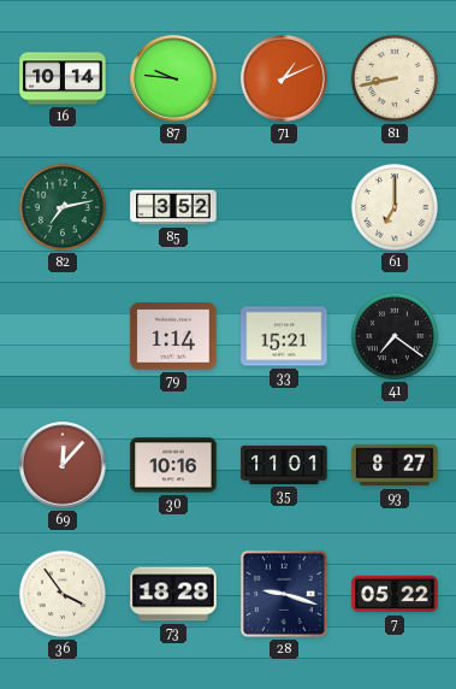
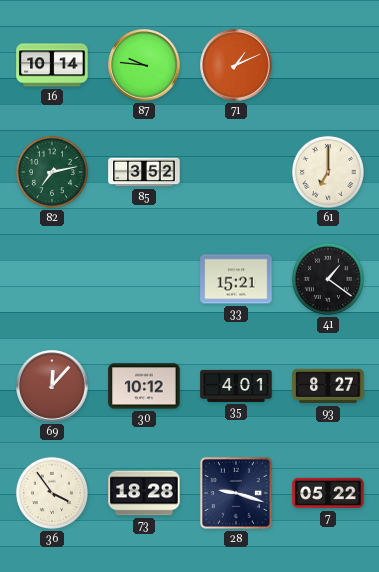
81: 8:43 -> none
79: 1:14 -> none
41: 7:21 -> 1:21
30: 10:16 -> 10:12
35: 11:01 -> 4:01
